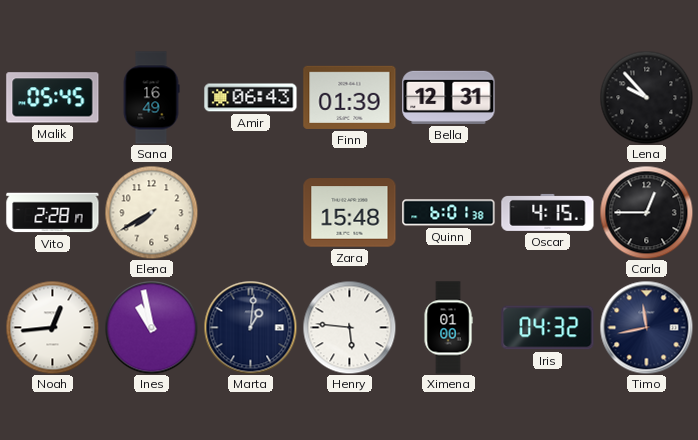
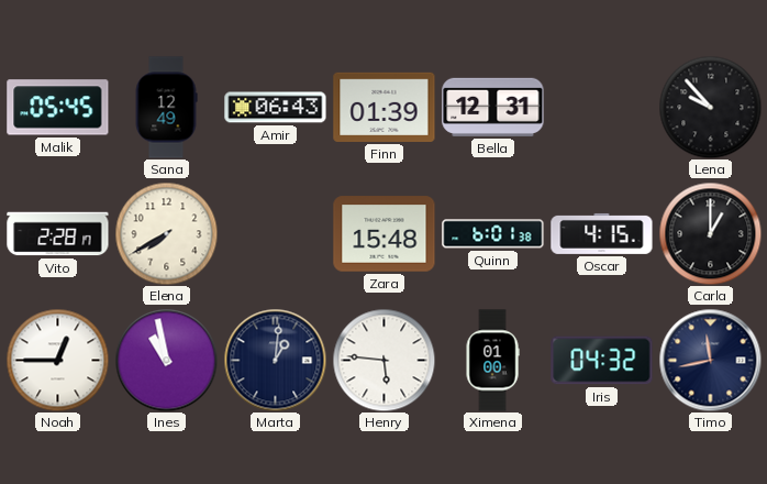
Sana: 16:49 -> 12:49
Carla: 12:45 -> 1:00
Noah: 12:44 -> 12:45
